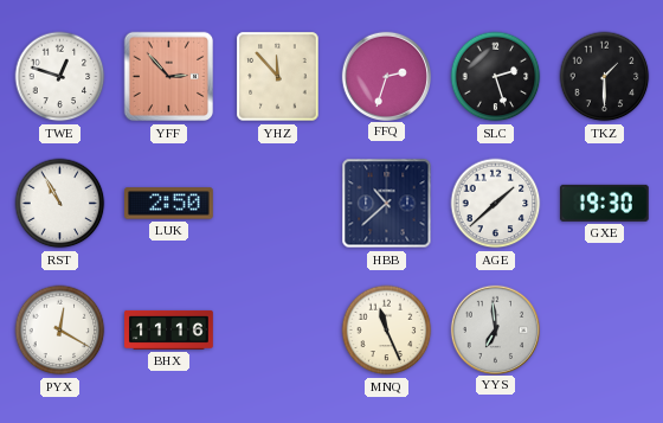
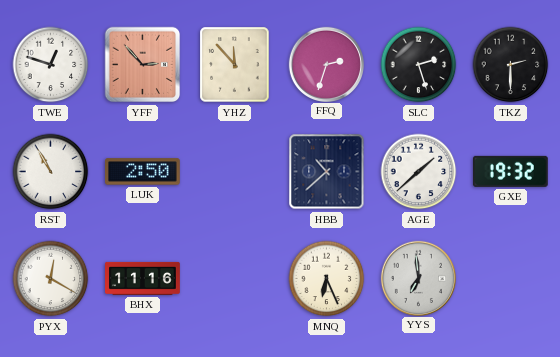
TKZ: 1:30 -> 2:30
GXE: 19:30 -> 19:32
MNQ: 11:26 -> 6:26
